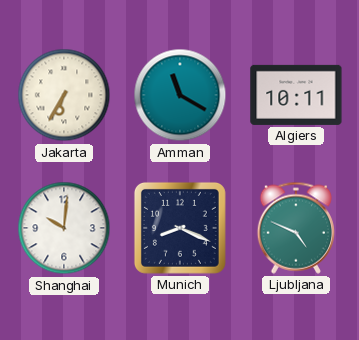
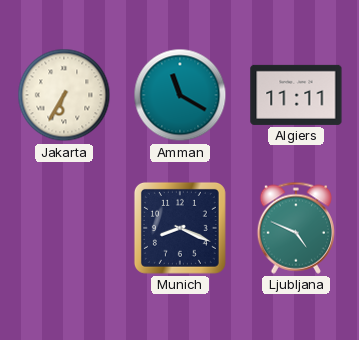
Algiers: 10:11 -> 11:11
Shanghai: 10:01 -> none
